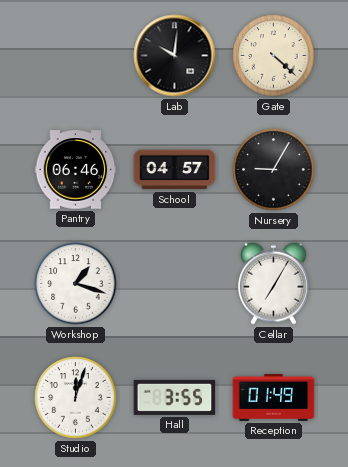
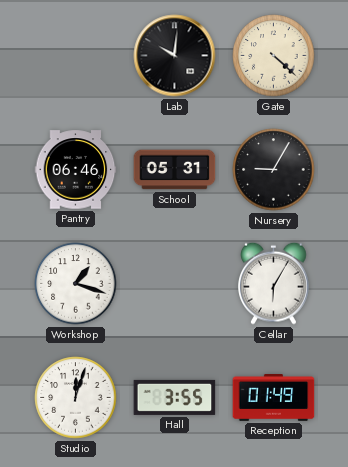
School: 04:57 -> 05:31
Cellar: 7:05 -> 6:05
